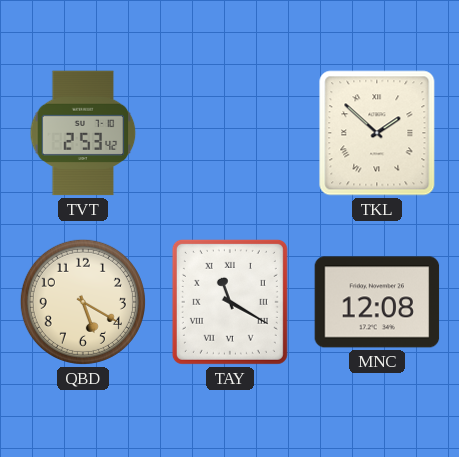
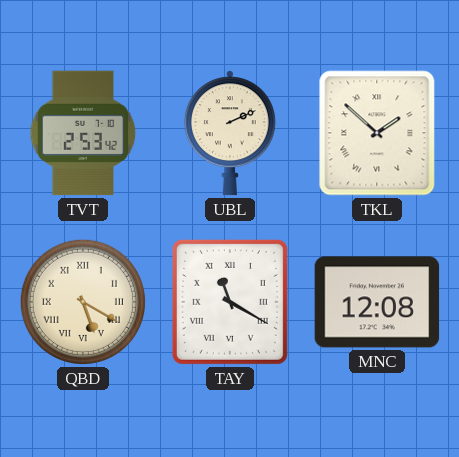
UBL: none -> 2:11
QBD numerals: Arabic -> Roman
